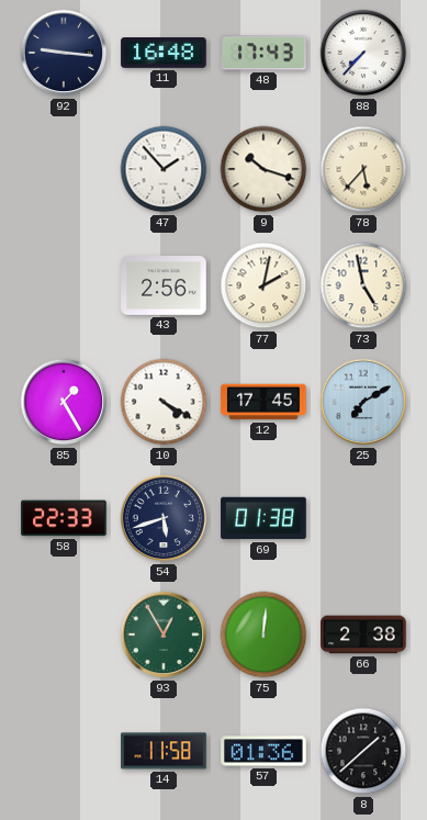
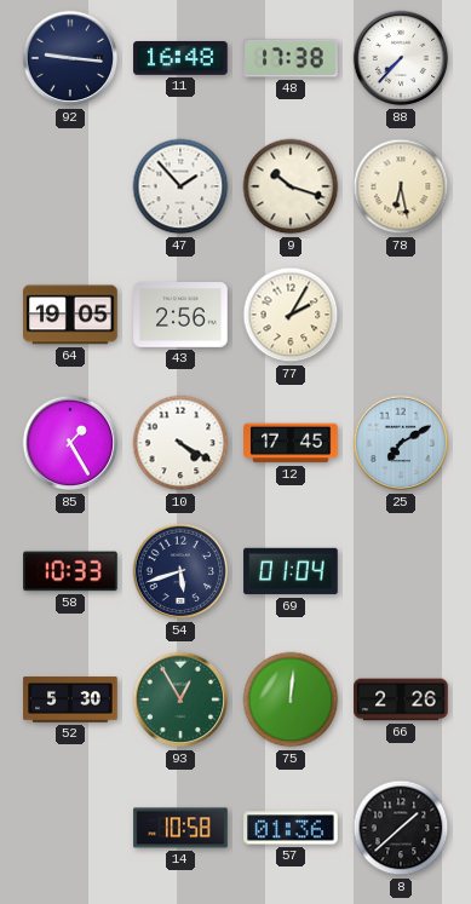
48: 17:43 -> 17:38
78: 5:37 -> 6:28
64: none -> 19:05
77: 2:02 -> 2:05
73: 4:58 -> none
58: 22:33 -> 10:33
69: 01:38 -> 01:04
52: none -> 5:30
66: 2:38 -> 2:26
14: 11:58 -> 10:58
